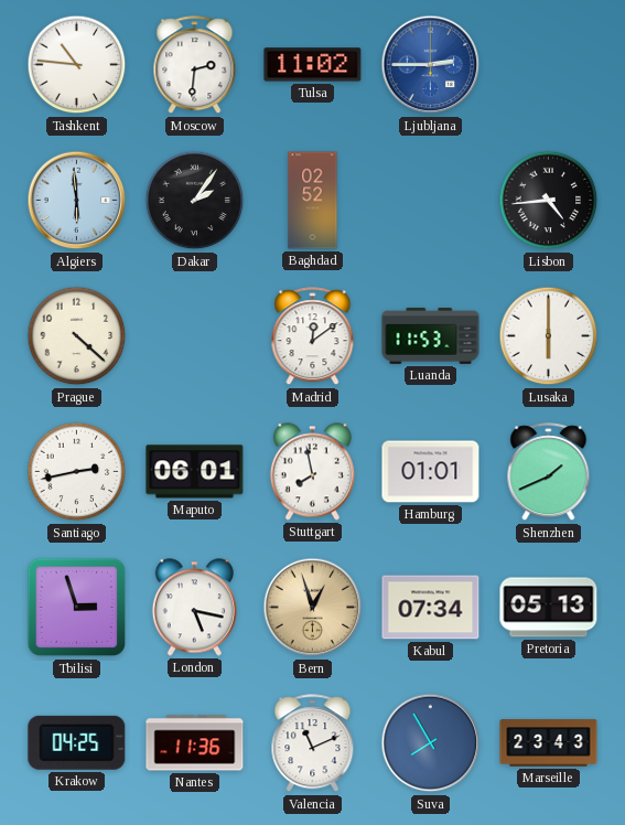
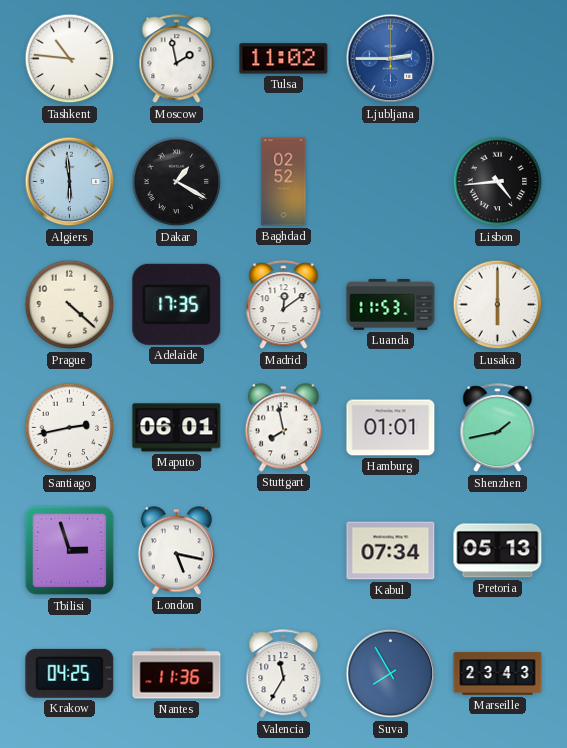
Moscow: 2:31 -> 1:58
Dakar: 2:06 -> 1:20
Adelaide: none -> 17:35
Shenzhen: 1:41 -> 1:43
Bern: 12:57 -> none
Valencia: 11:11 -> 11:35
